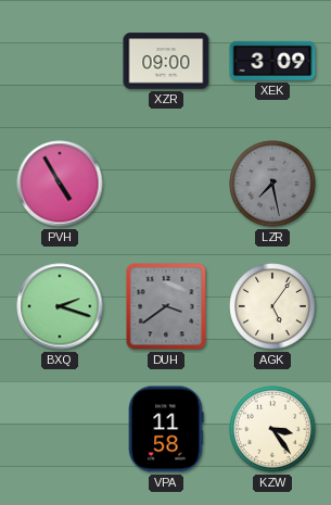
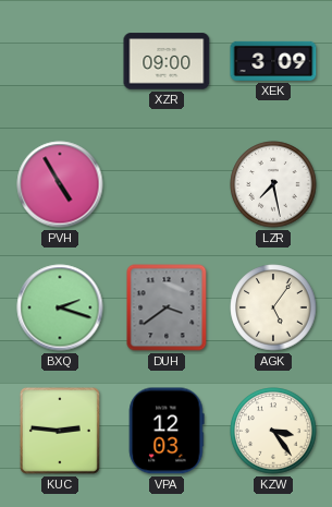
LZR dial: grey -> white
KUC: none -> 2:46
VPA: 11:58 -> 12:03
